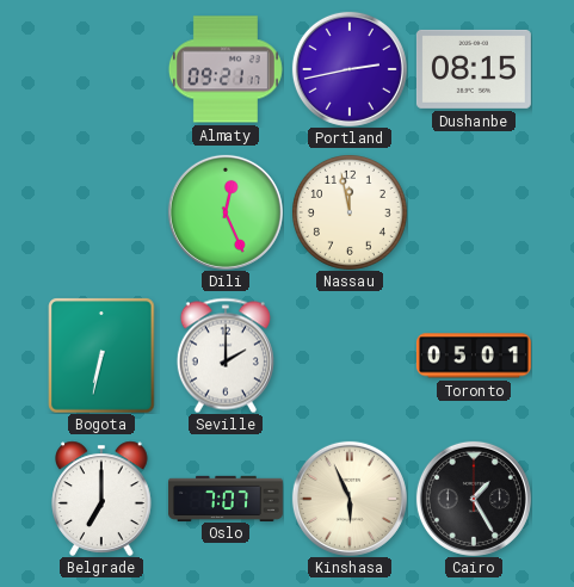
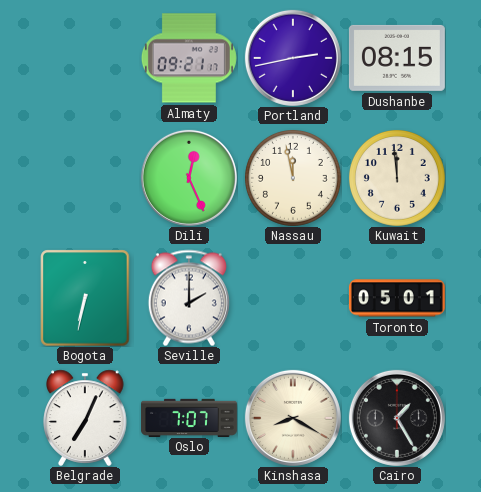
Kuwait: none -> 11:59
Belgrade: 7:00 -> 7:04
Kinshasa: 5:56 -> 8:20
